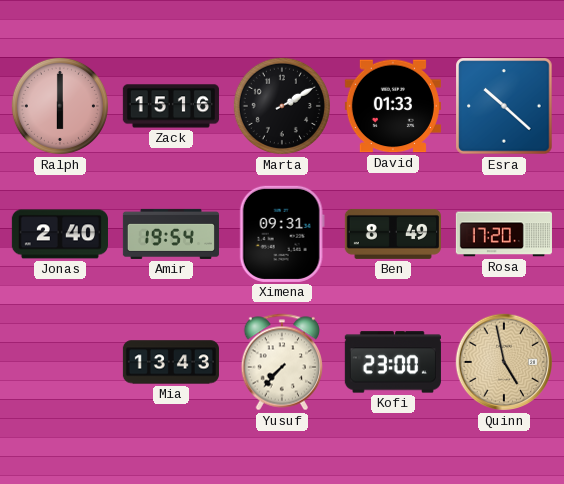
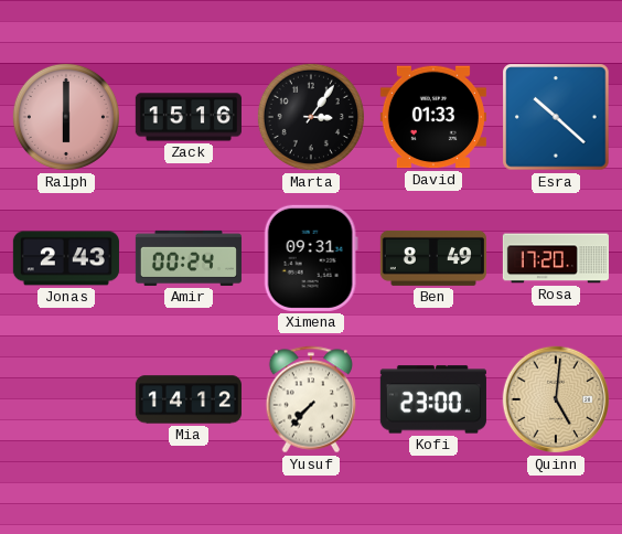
Marta: 2:10 -> 3:06
Jonas: 2:40 -> 2:43
Amir: 19:54 -> 00:24
Mia: 13:43 -> 14:12
Quinn: 4:58 -> 5:01
